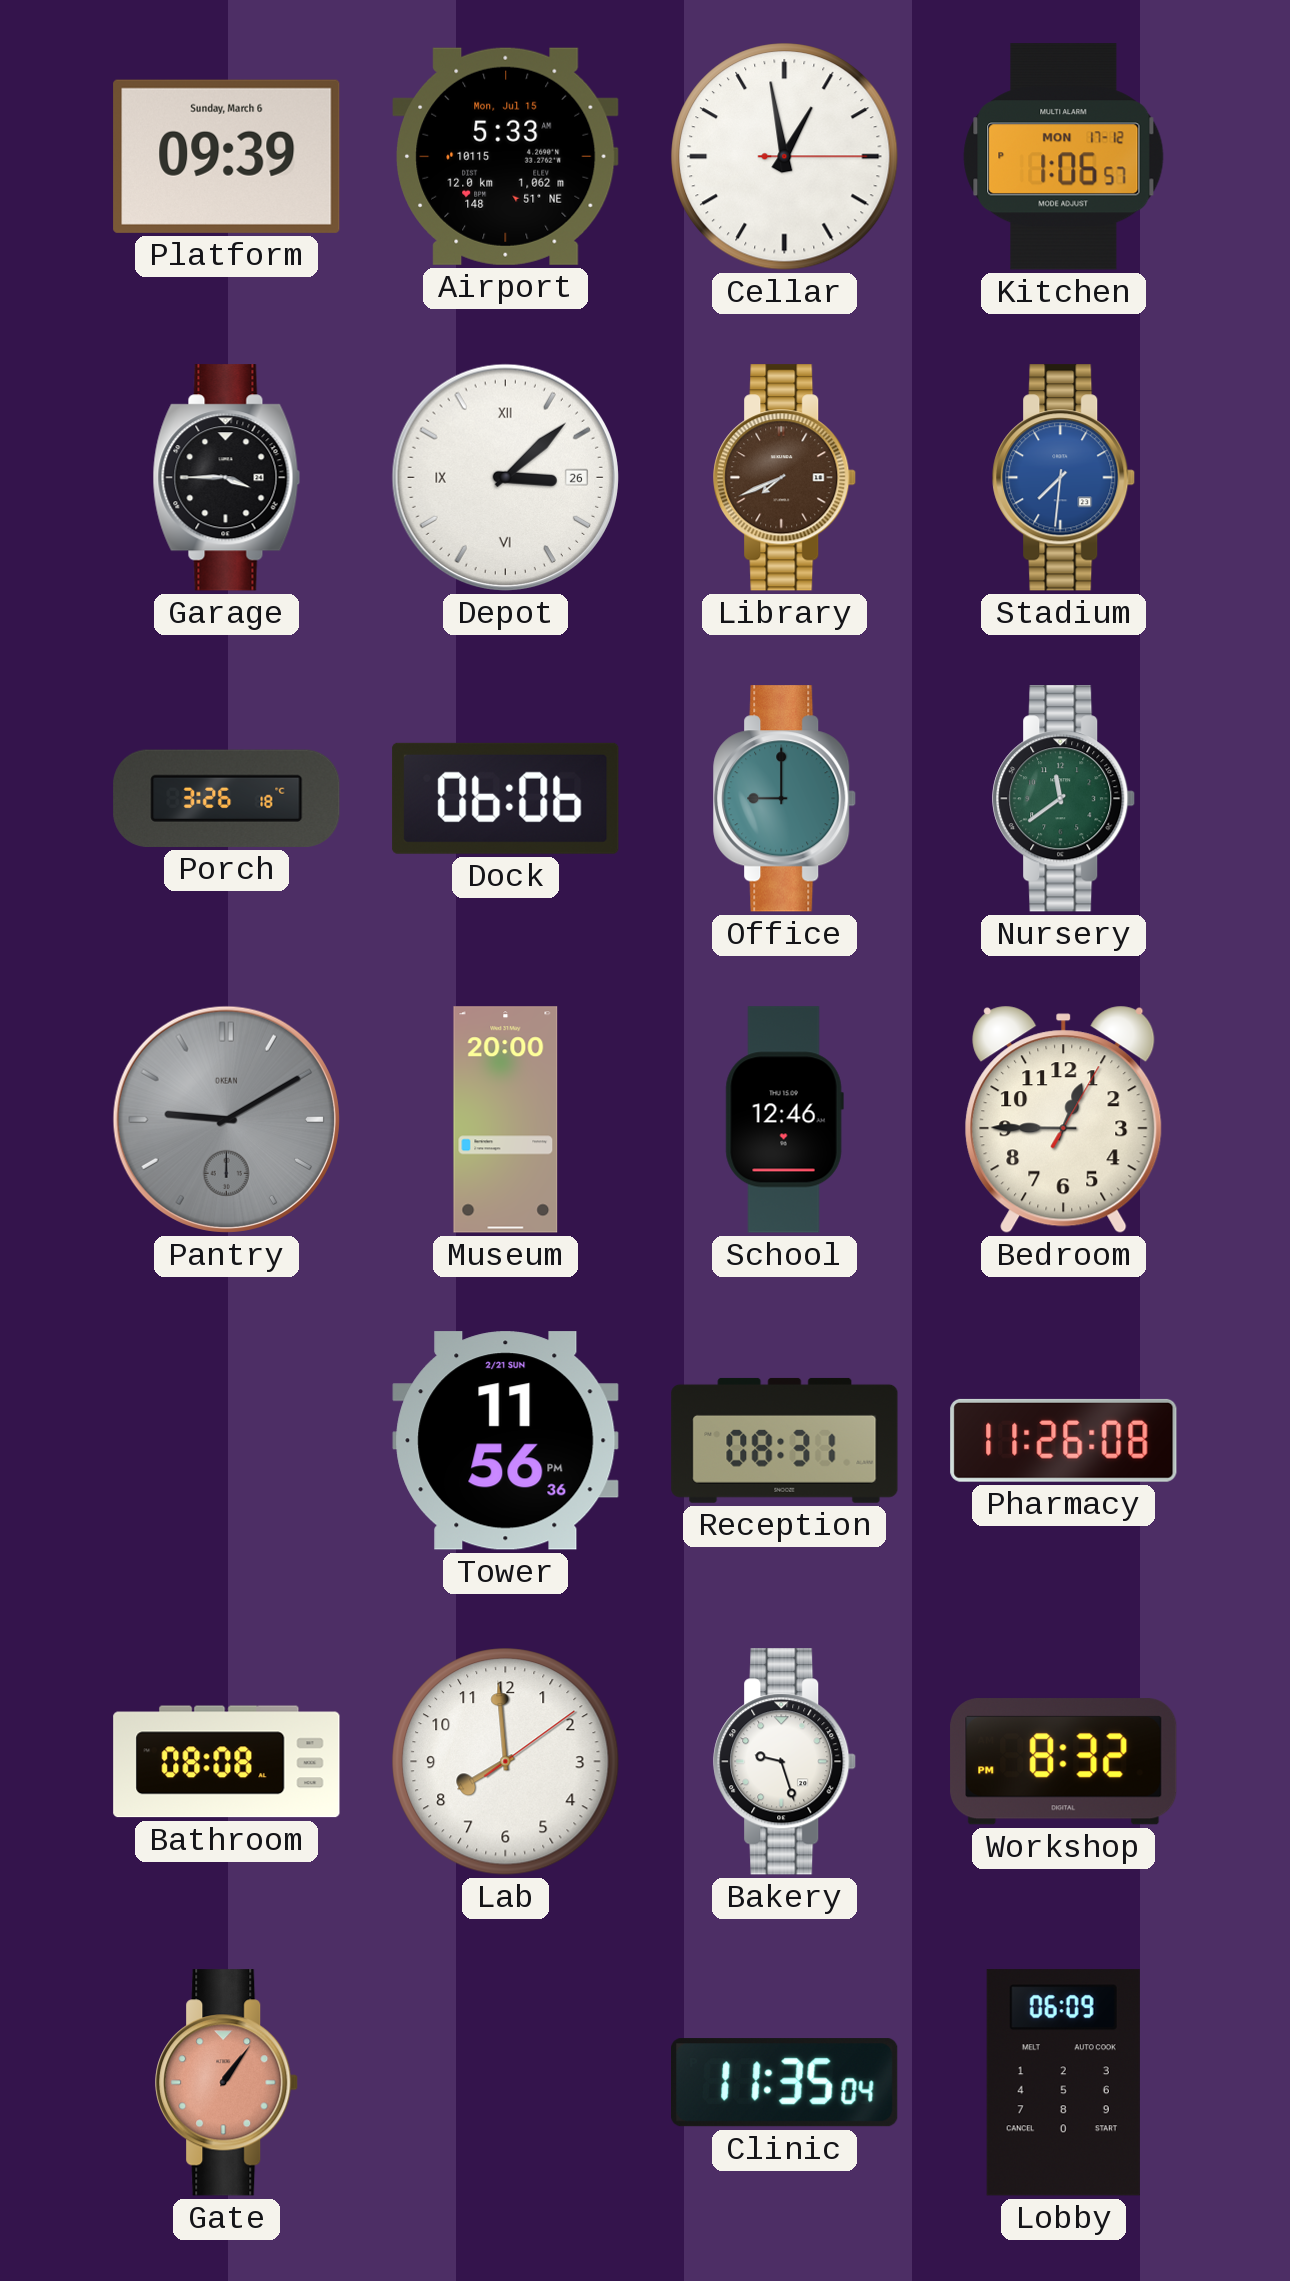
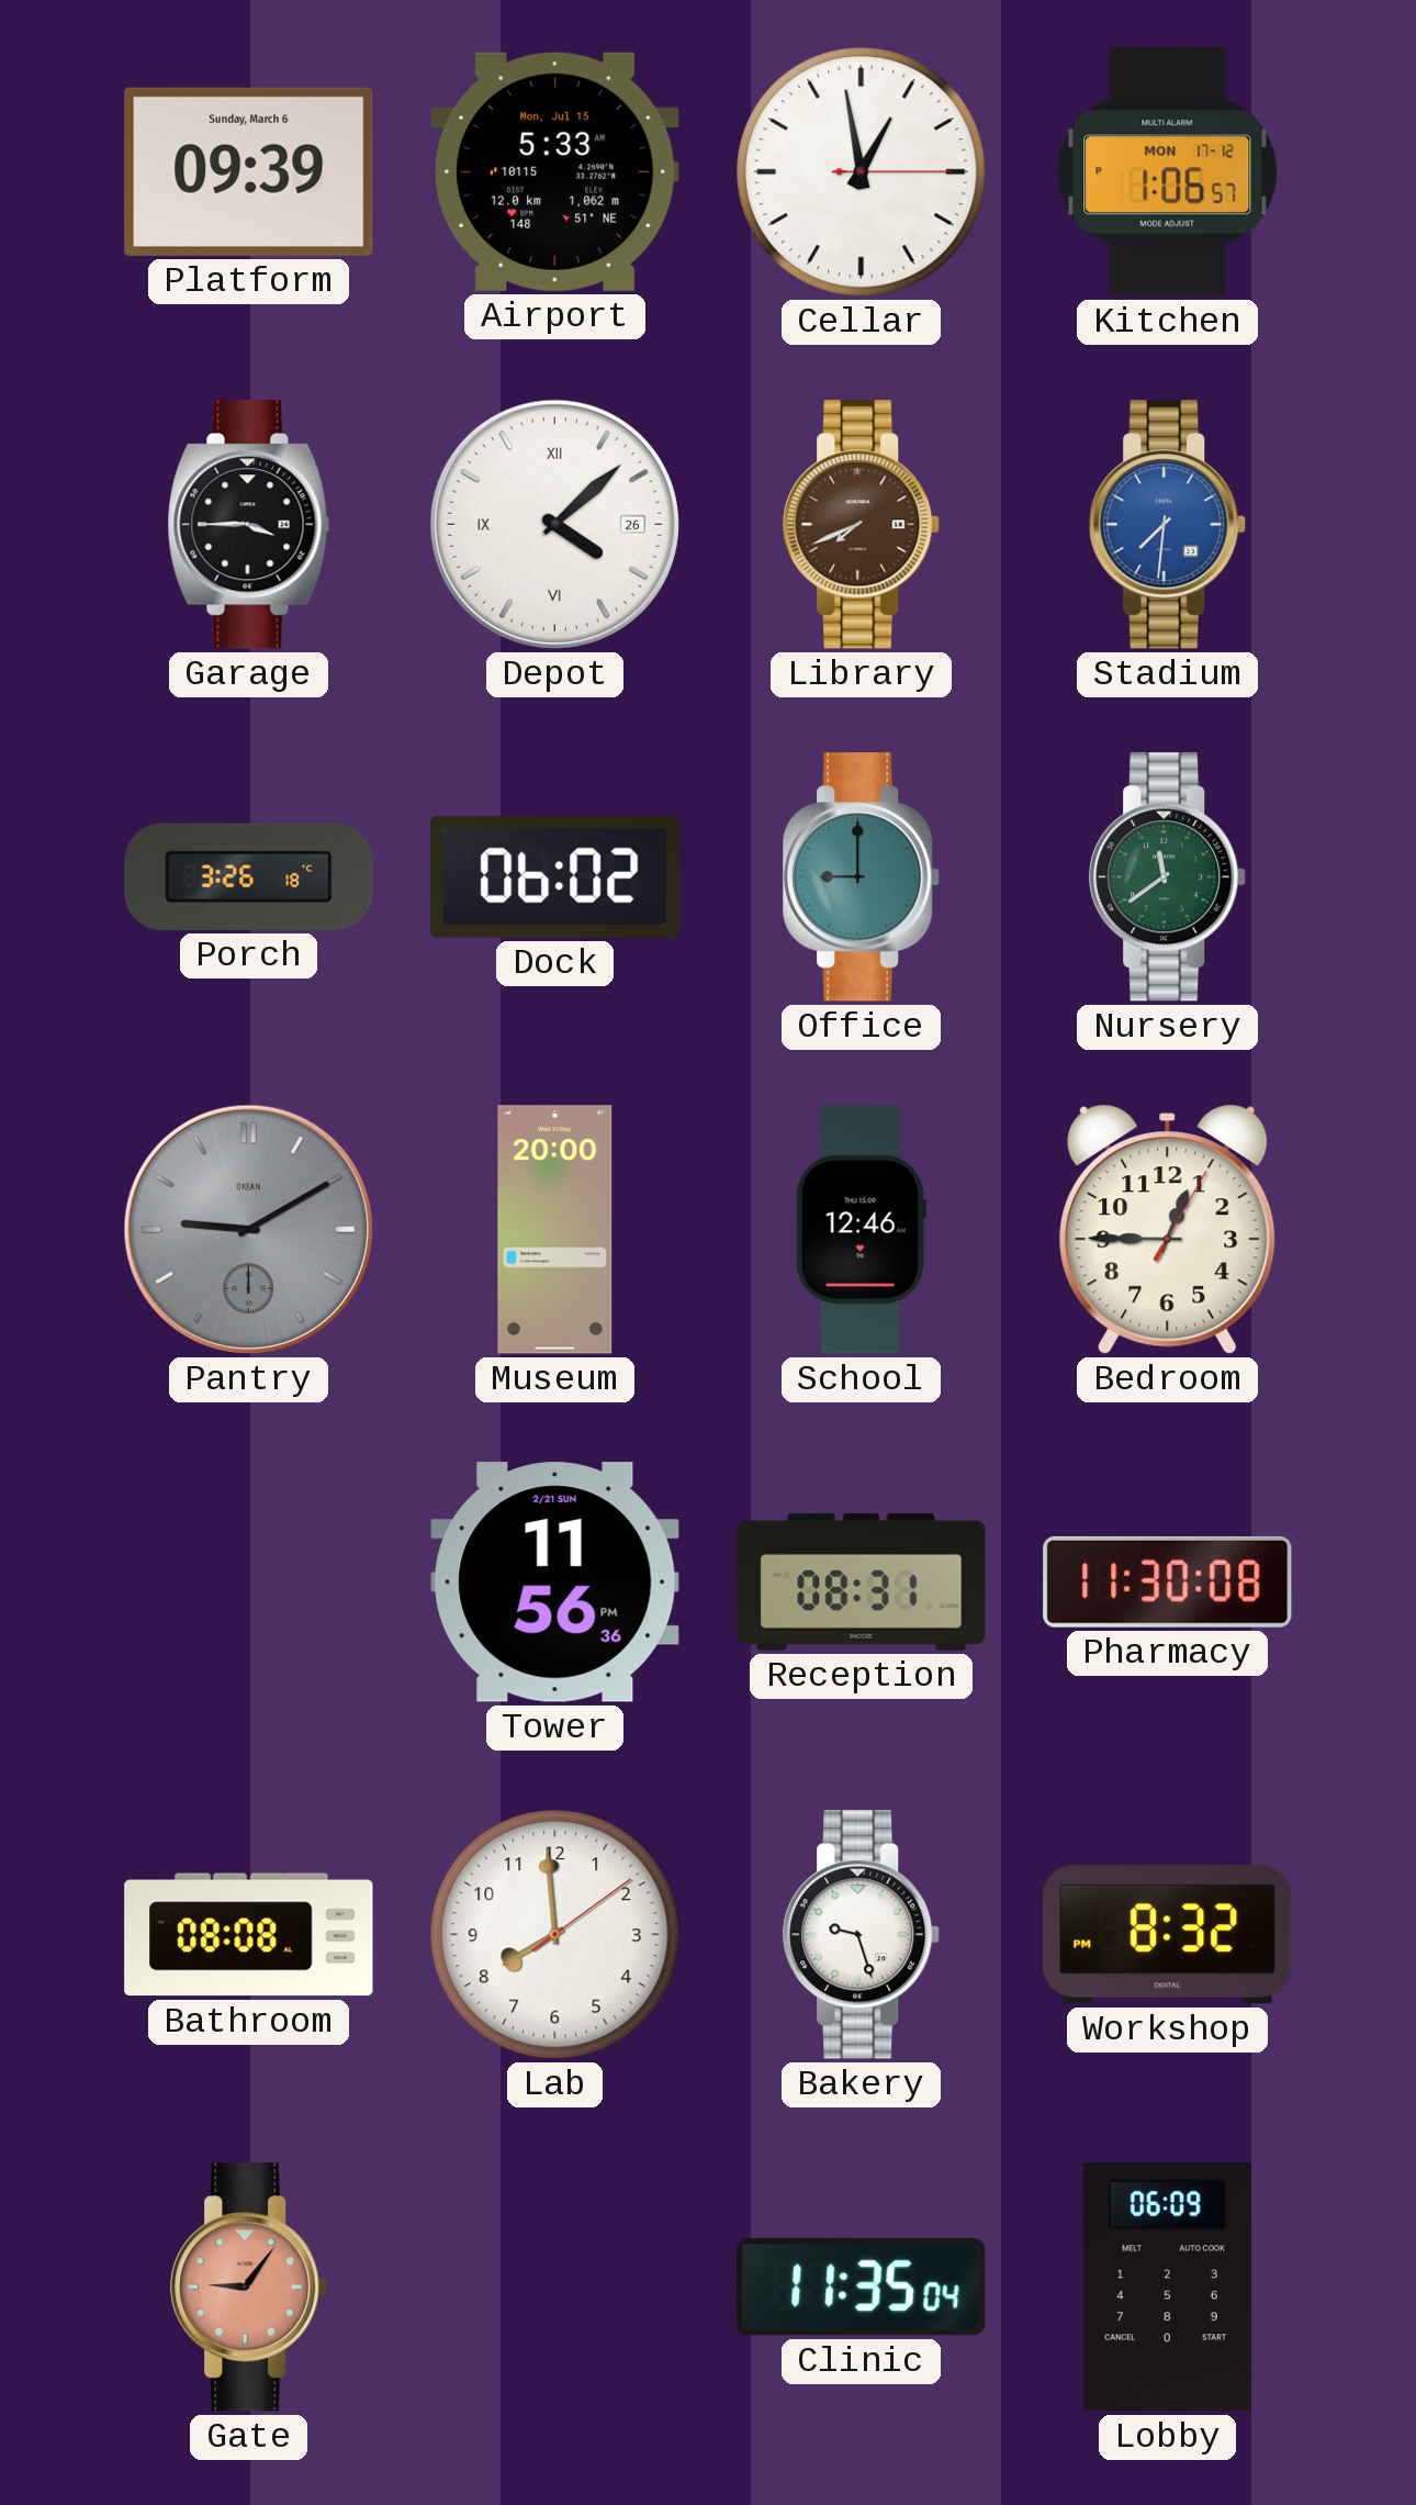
Depot: 3:08 -> 4:08
Dock: 06:06 -> 06:02
Pharmacy: 11:26 -> 11:30
Gate: 1:06 -> 9:06
